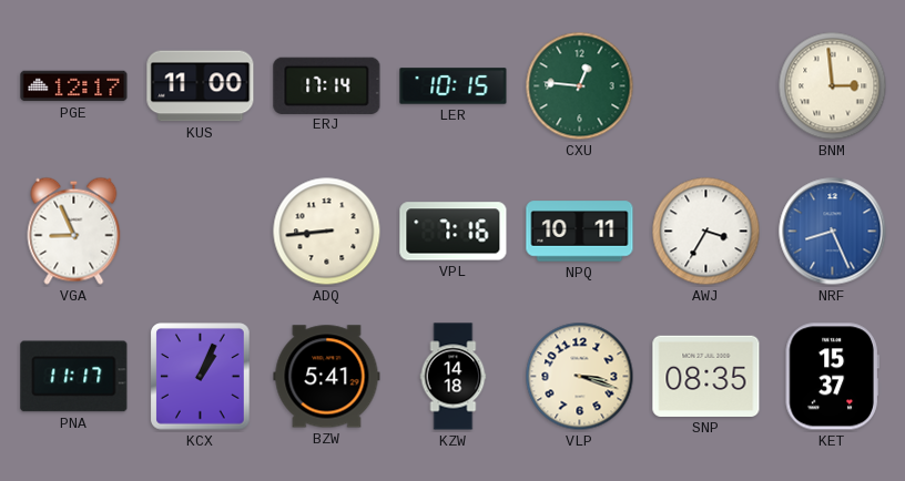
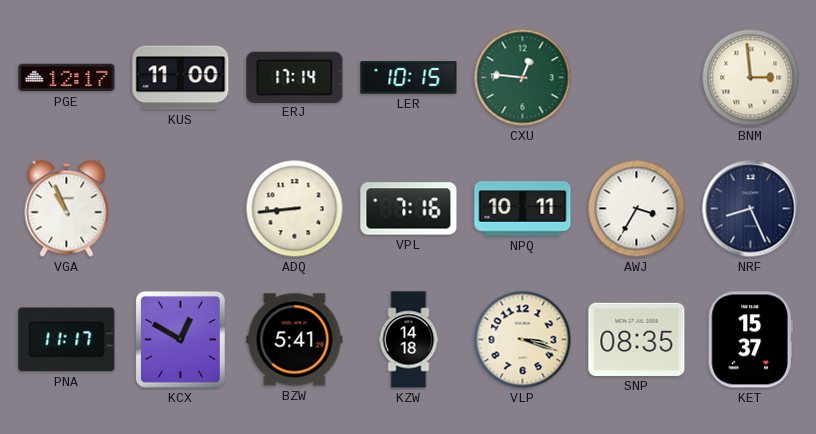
VGA: 8:56 -> 10:56
NRF dial: blue -> navy
KCX: 1:04 -> 12:50
